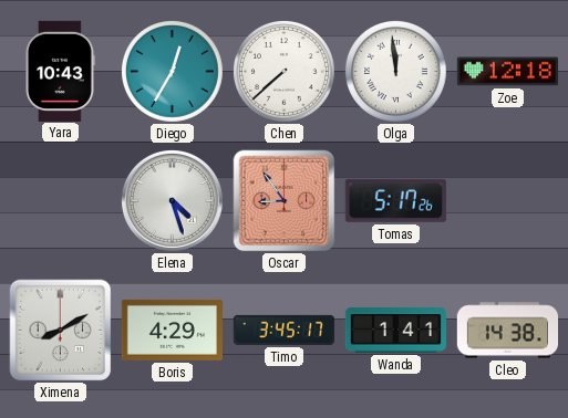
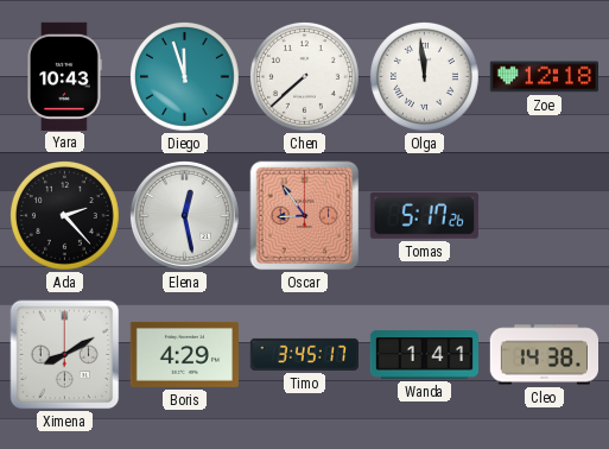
Diego: 12:35 -> 11:57
Ada: none -> 2:23
Elena: 4:27 -> 12:28
